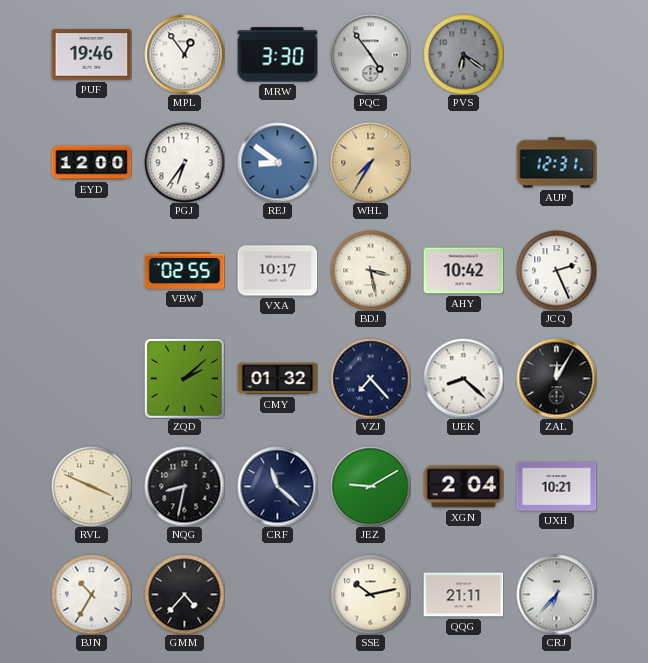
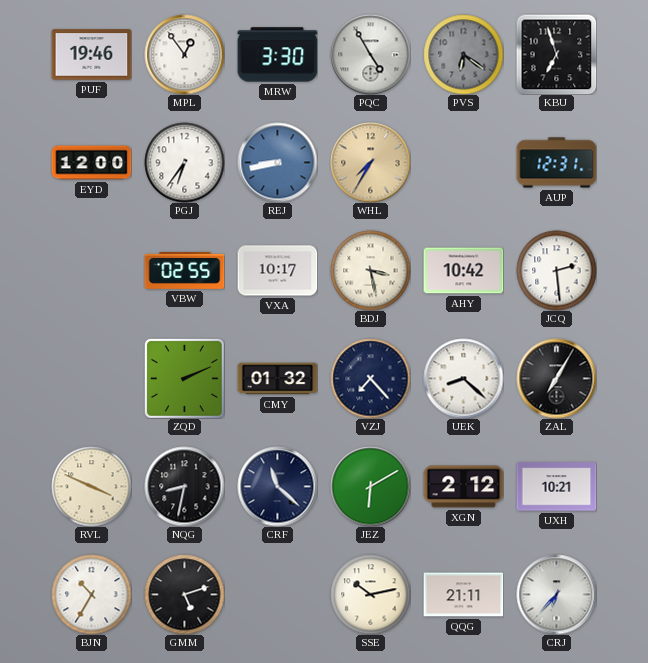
PQC: 4:54 -> 4:55
KBU: none -> 6:57
REJ: 8:51 -> 8:43
JCQ: 2:26 -> 2:29
ZQD: 2:08 -> 2:11
ZAL: 12:05 -> 7:05
JEZ: 9:10 -> 6:10
XGN: 2:04 -> 2:12
GMM: 4:37 -> 5:12
